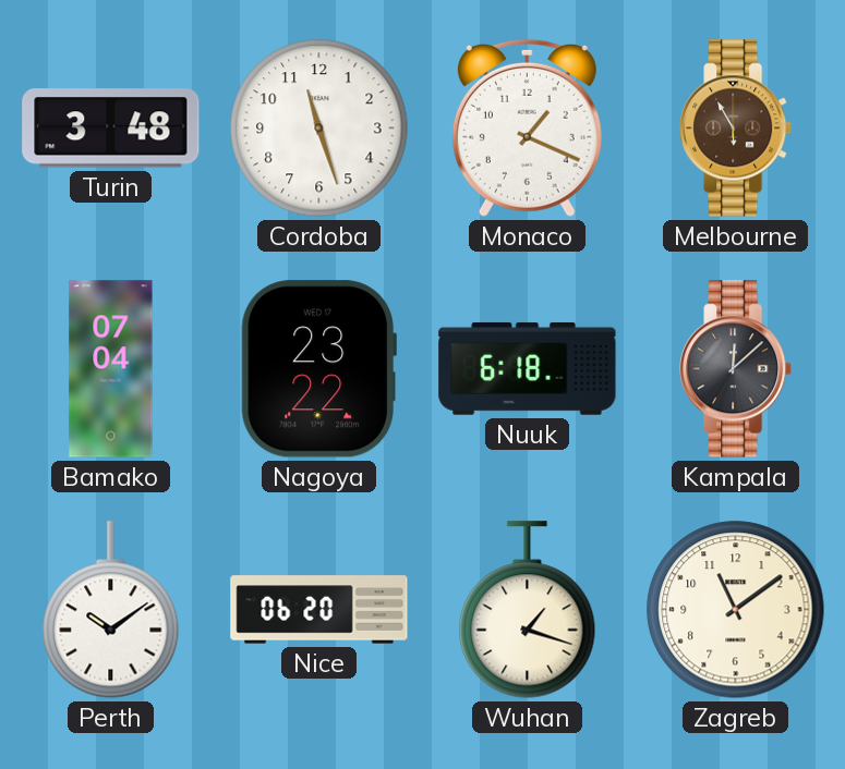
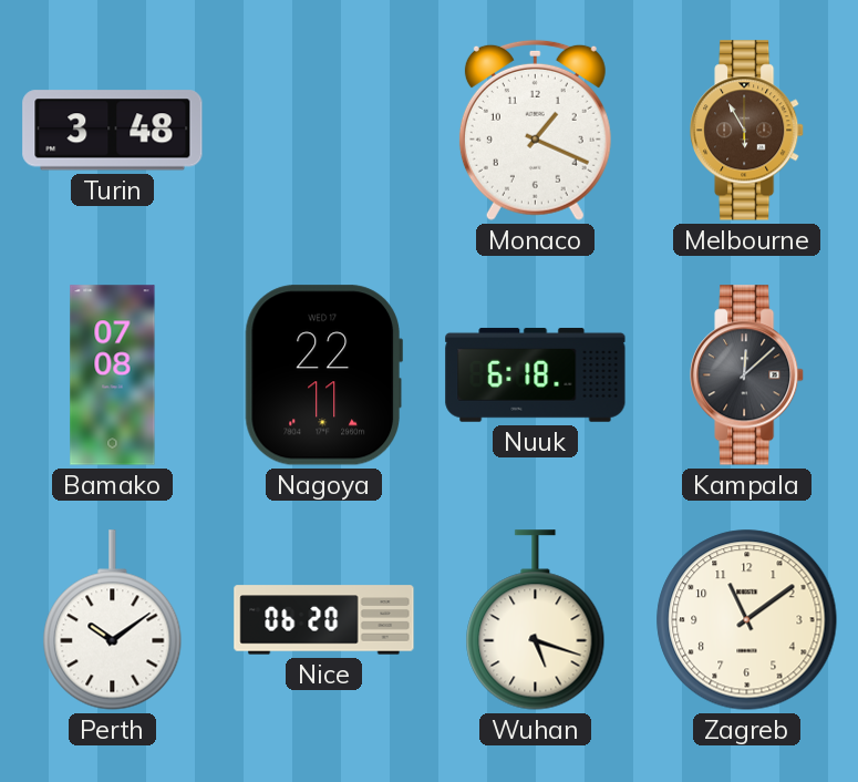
Cordoba: 11:27 -> none
Bamako: 07:04 -> 07:08
Nagoya: 23:22 -> 22:11
Wuhan: 1:18 -> 5:18
